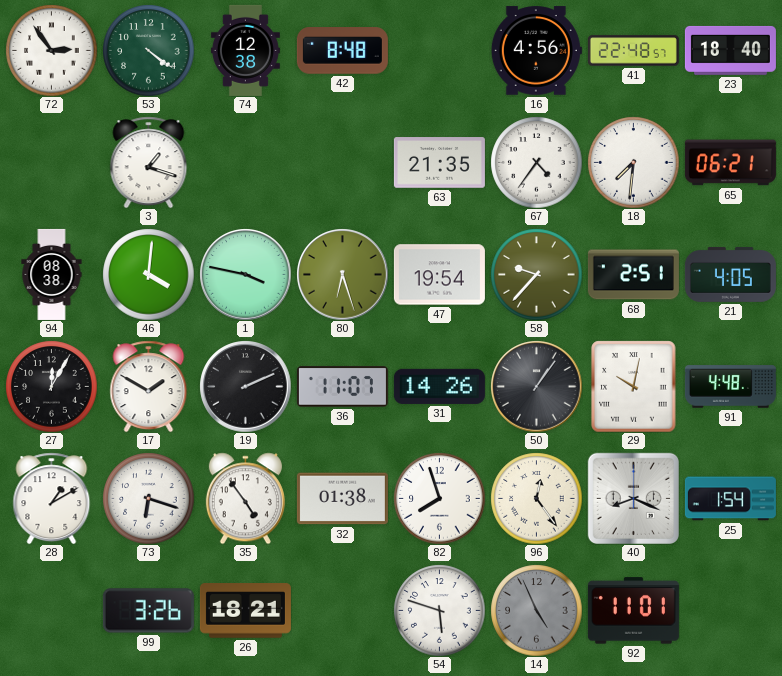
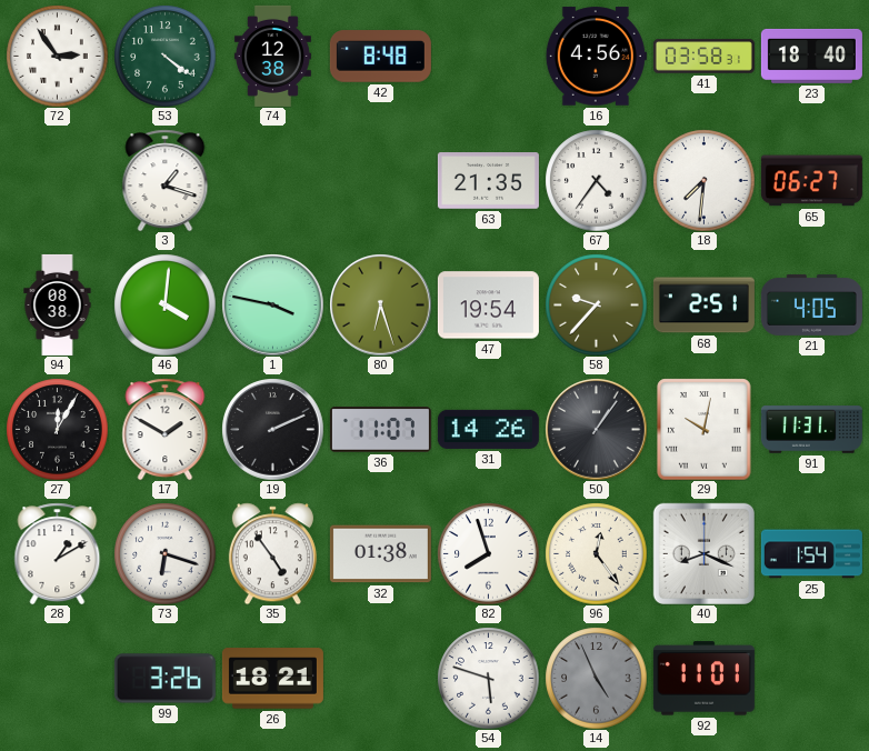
41: 22:48 -> 03:58
65: 06:21 -> 06:27
91: 4:48 -> 11:31
